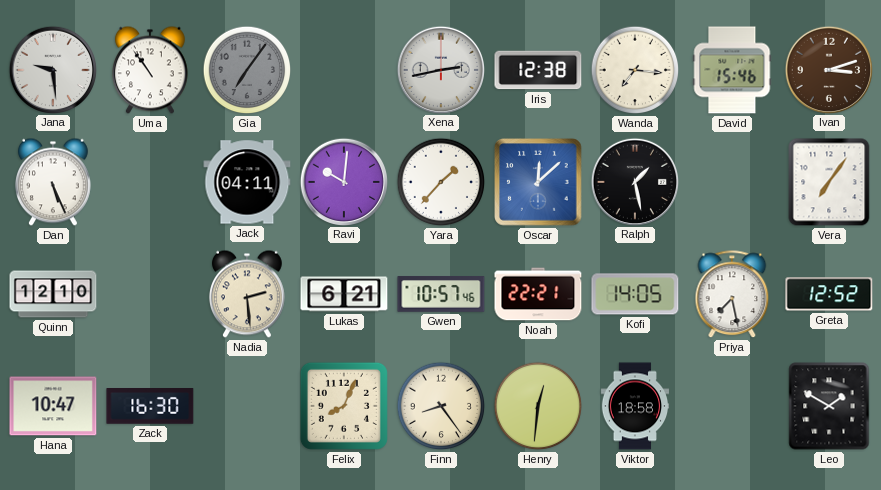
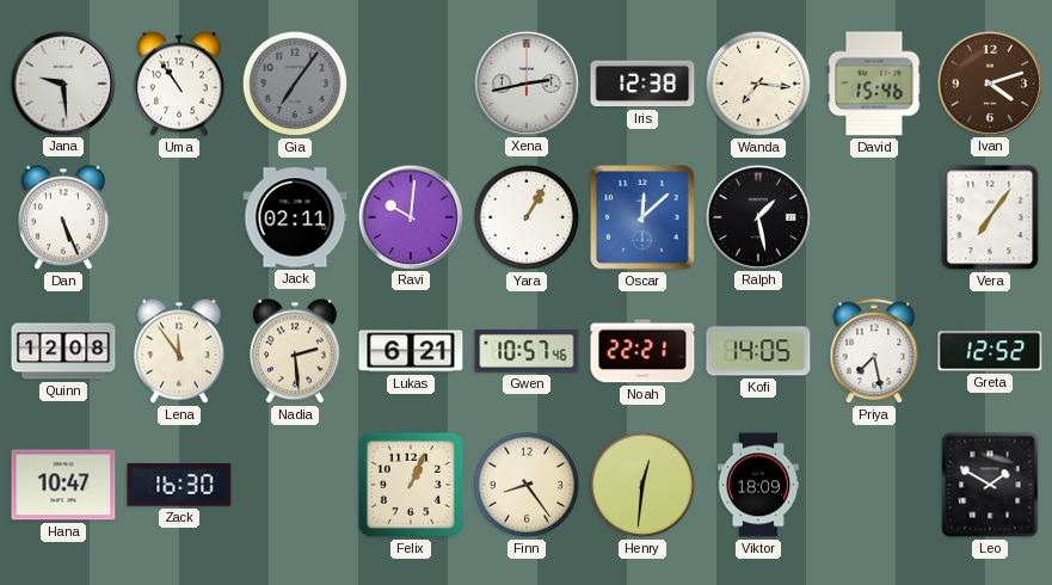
Ivan: 3:12 -> 4:12
Jack: 04:11 -> 02:11
Yara: 1:37 -> 1:05
Quinn: 12:10 -> 12:08
Lena: none -> 11:54
Felix: 8:04 -> 1:04
Viktor: 18:58 -> 18:09
